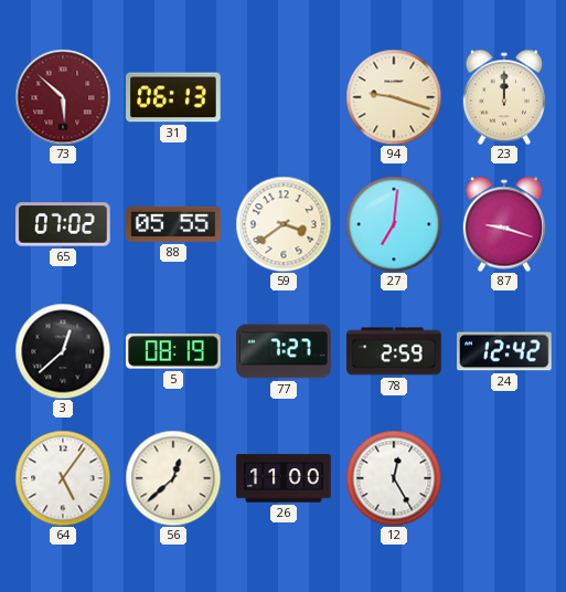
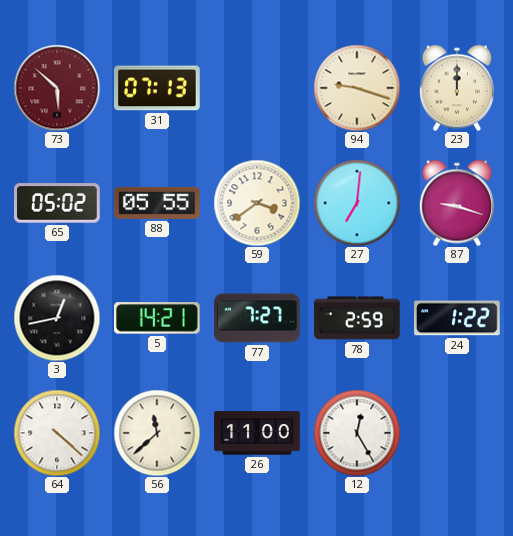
31: 06:13 -> 07:13
65: 07:02 -> 05:02
3: 12:38 -> 12:43
5: 08:19 -> 14:21
24: 12:42 -> 1:22
64: 5:06 -> 4:22
56: 12:38 -> 11:38
